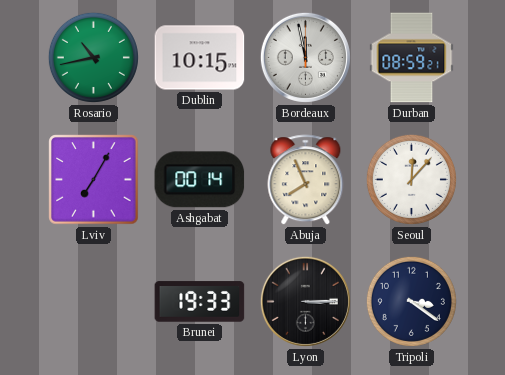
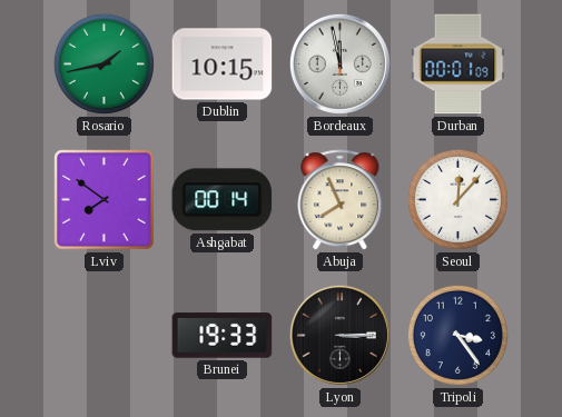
Rosario: 10:43 -> 1:43
Durban: 08:59 -> 00:01
Lviv: 7:05 -> 7:51
Tripoli: 3:21 -> 3:24
